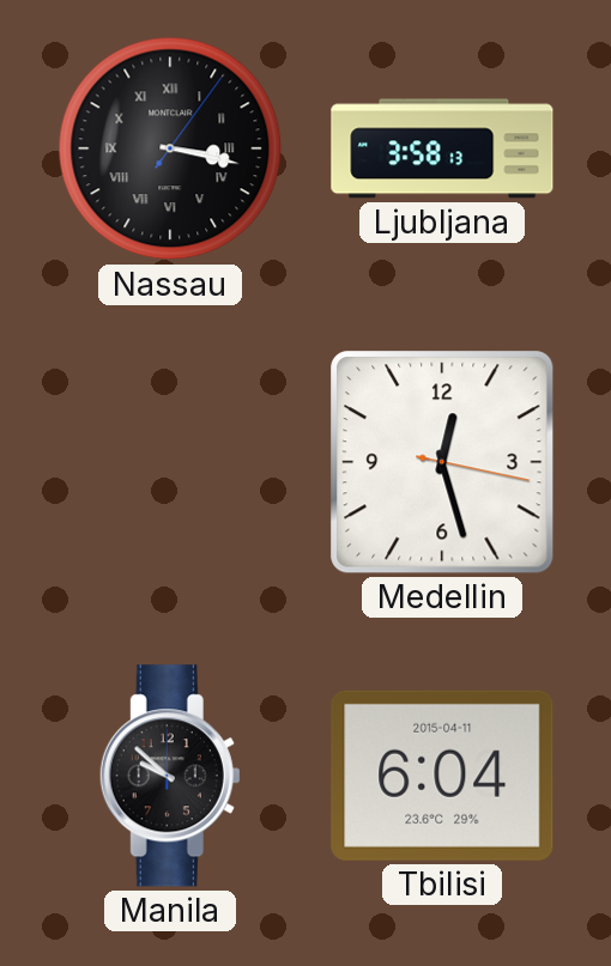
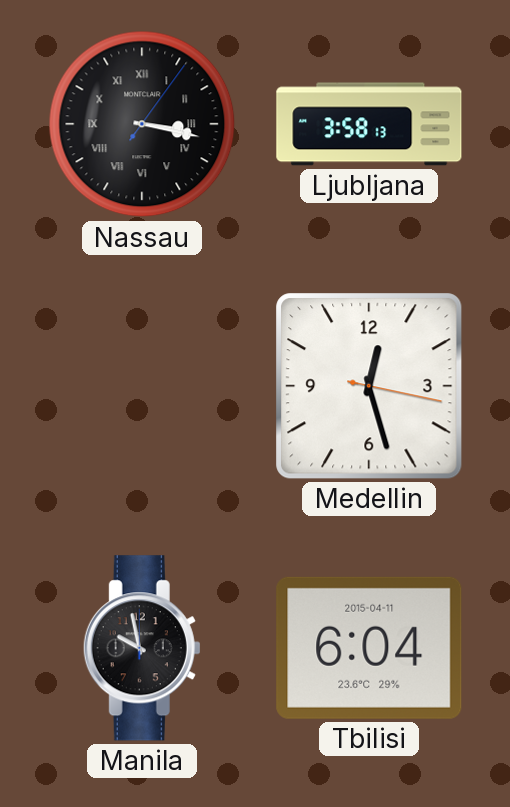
Manila: 9:52 -> 9:58
